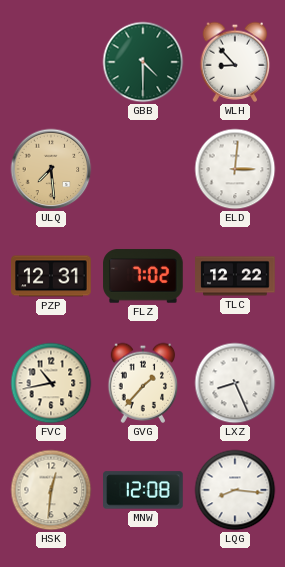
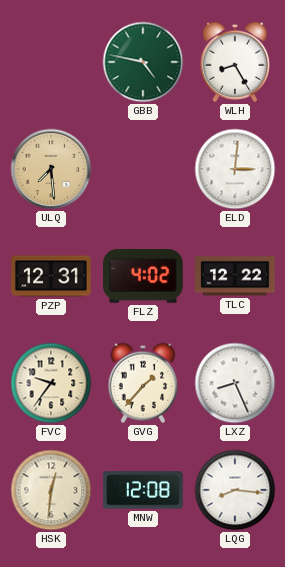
GBB: 4:30 -> 4:47
WLH: 8:53 -> 8:25
FLZ: 7:02 -> 4:02
FVC: 10:43 -> 9:36
